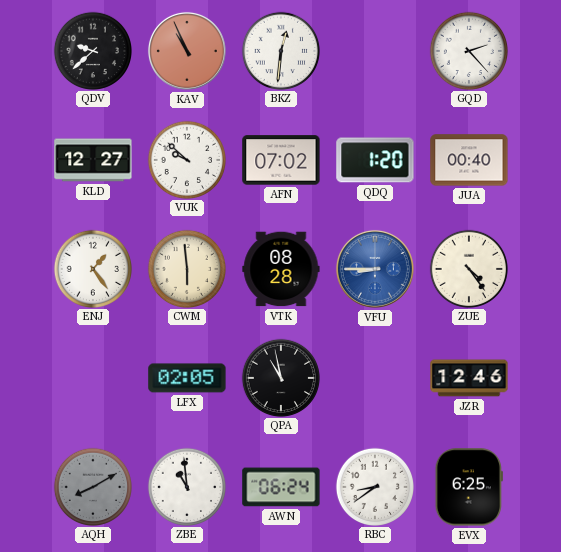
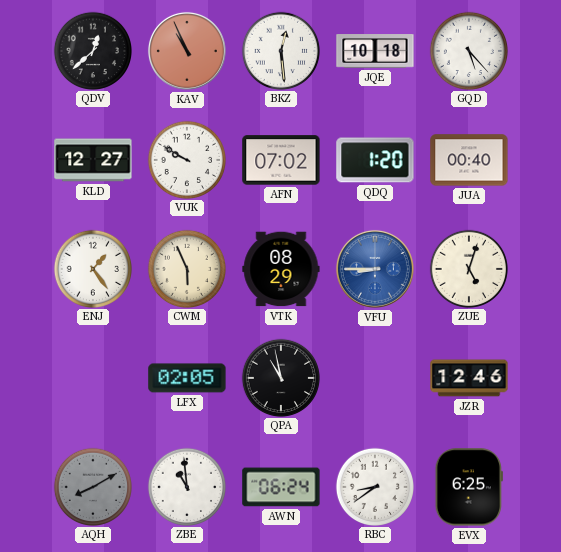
QDV: 9:38 -> 12:38
BKZ: 12:31 -> 12:29
JQE: none -> 10:18
GQD: 2:23 -> 5:23
VUK: 9:52 -> 9:50
CWM: 5:59 -> 5:56
VTK: 08:28 -> 08:29
ZUE: 4:24 -> 5:03
